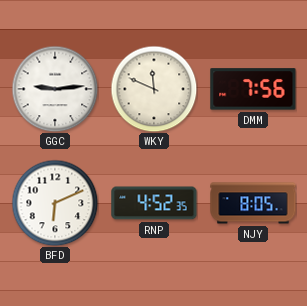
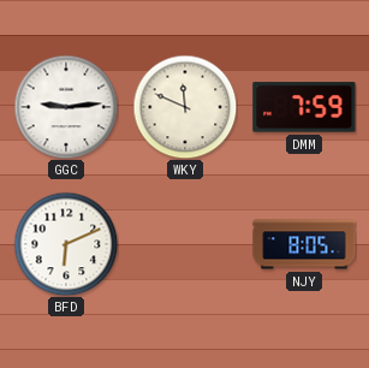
DMM: 7:56 -> 7:59
RNP: 4:52 -> none
